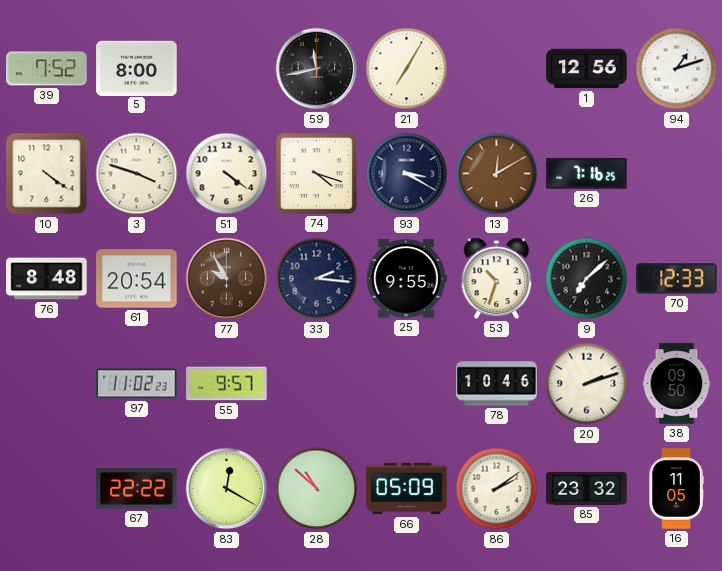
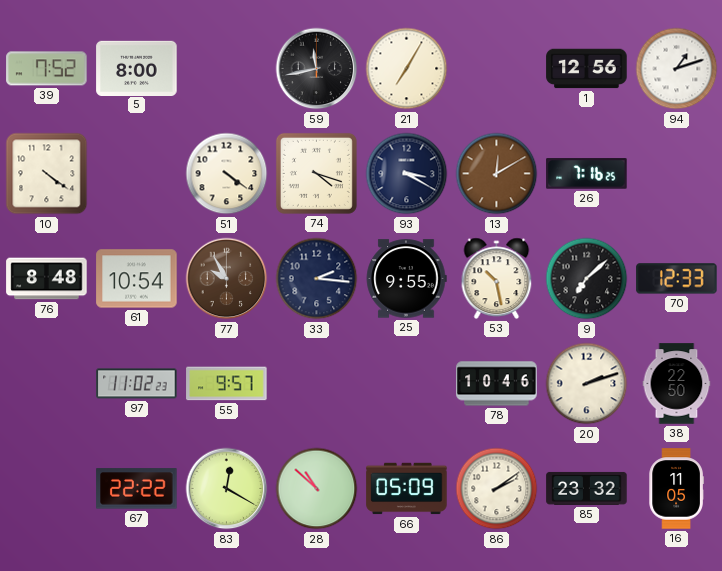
3: 3:48 -> none
61: 20:54 -> 10:54
53: 10:33 -> 10:28
38: 09:50 -> 22:50
